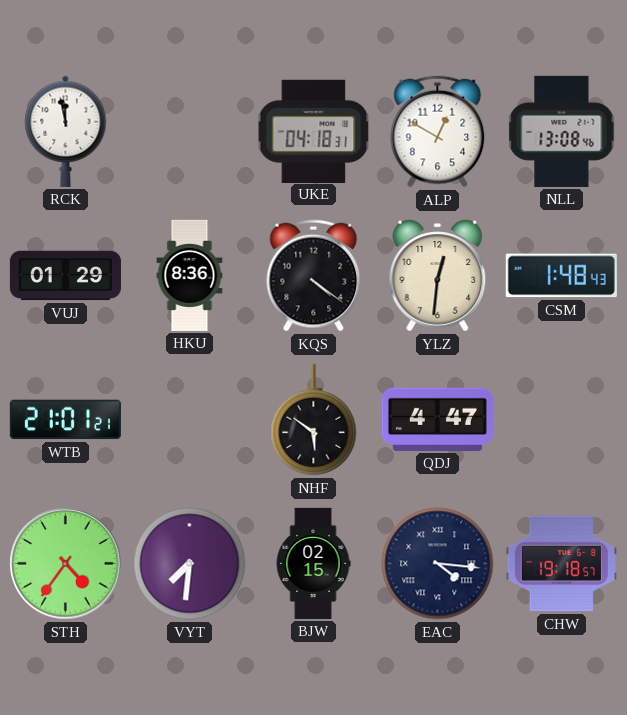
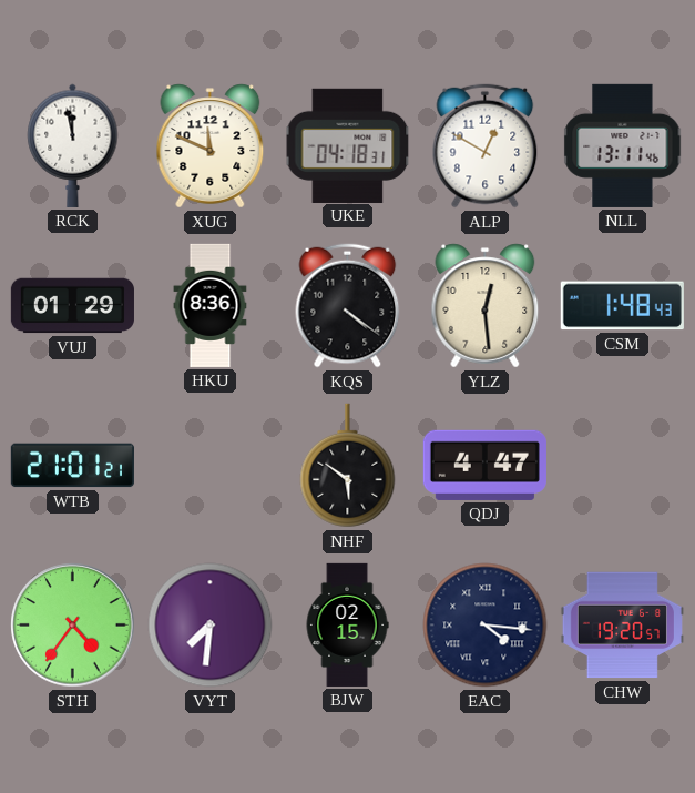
XUG: none -> 11:49
NLL: 13:08 -> 13:11
YLZ: 12:31 -> 12:29
CHW: 19:18 -> 19:20
